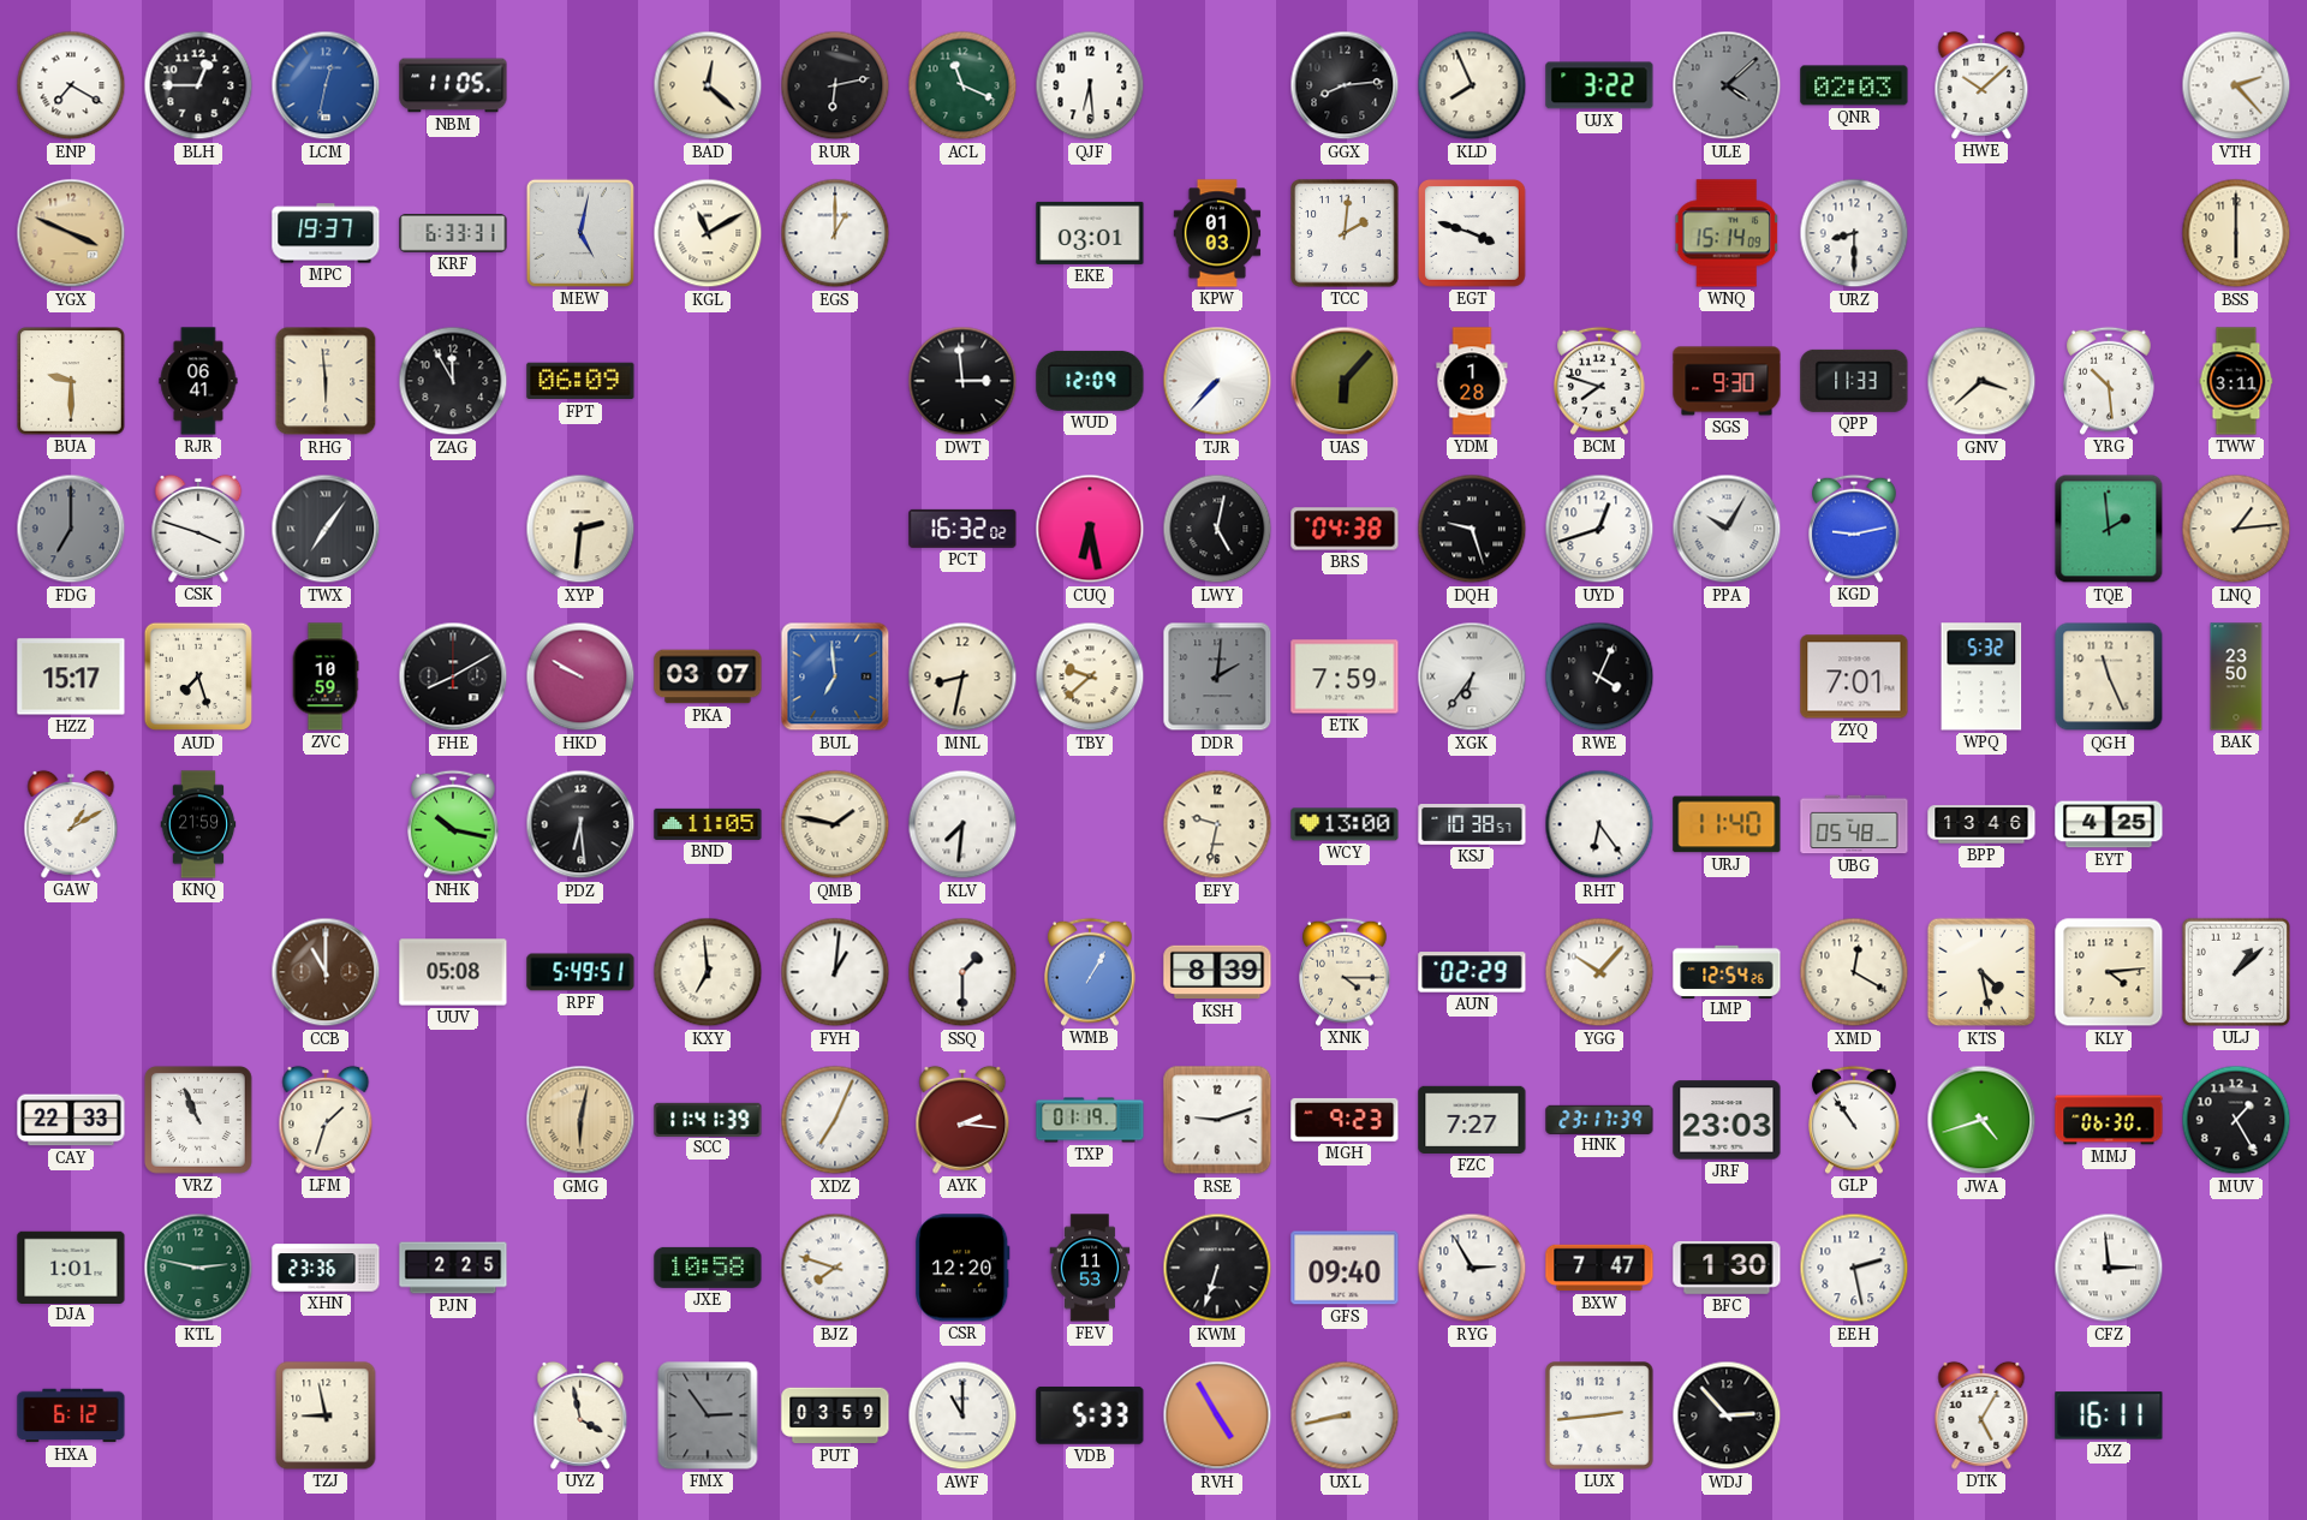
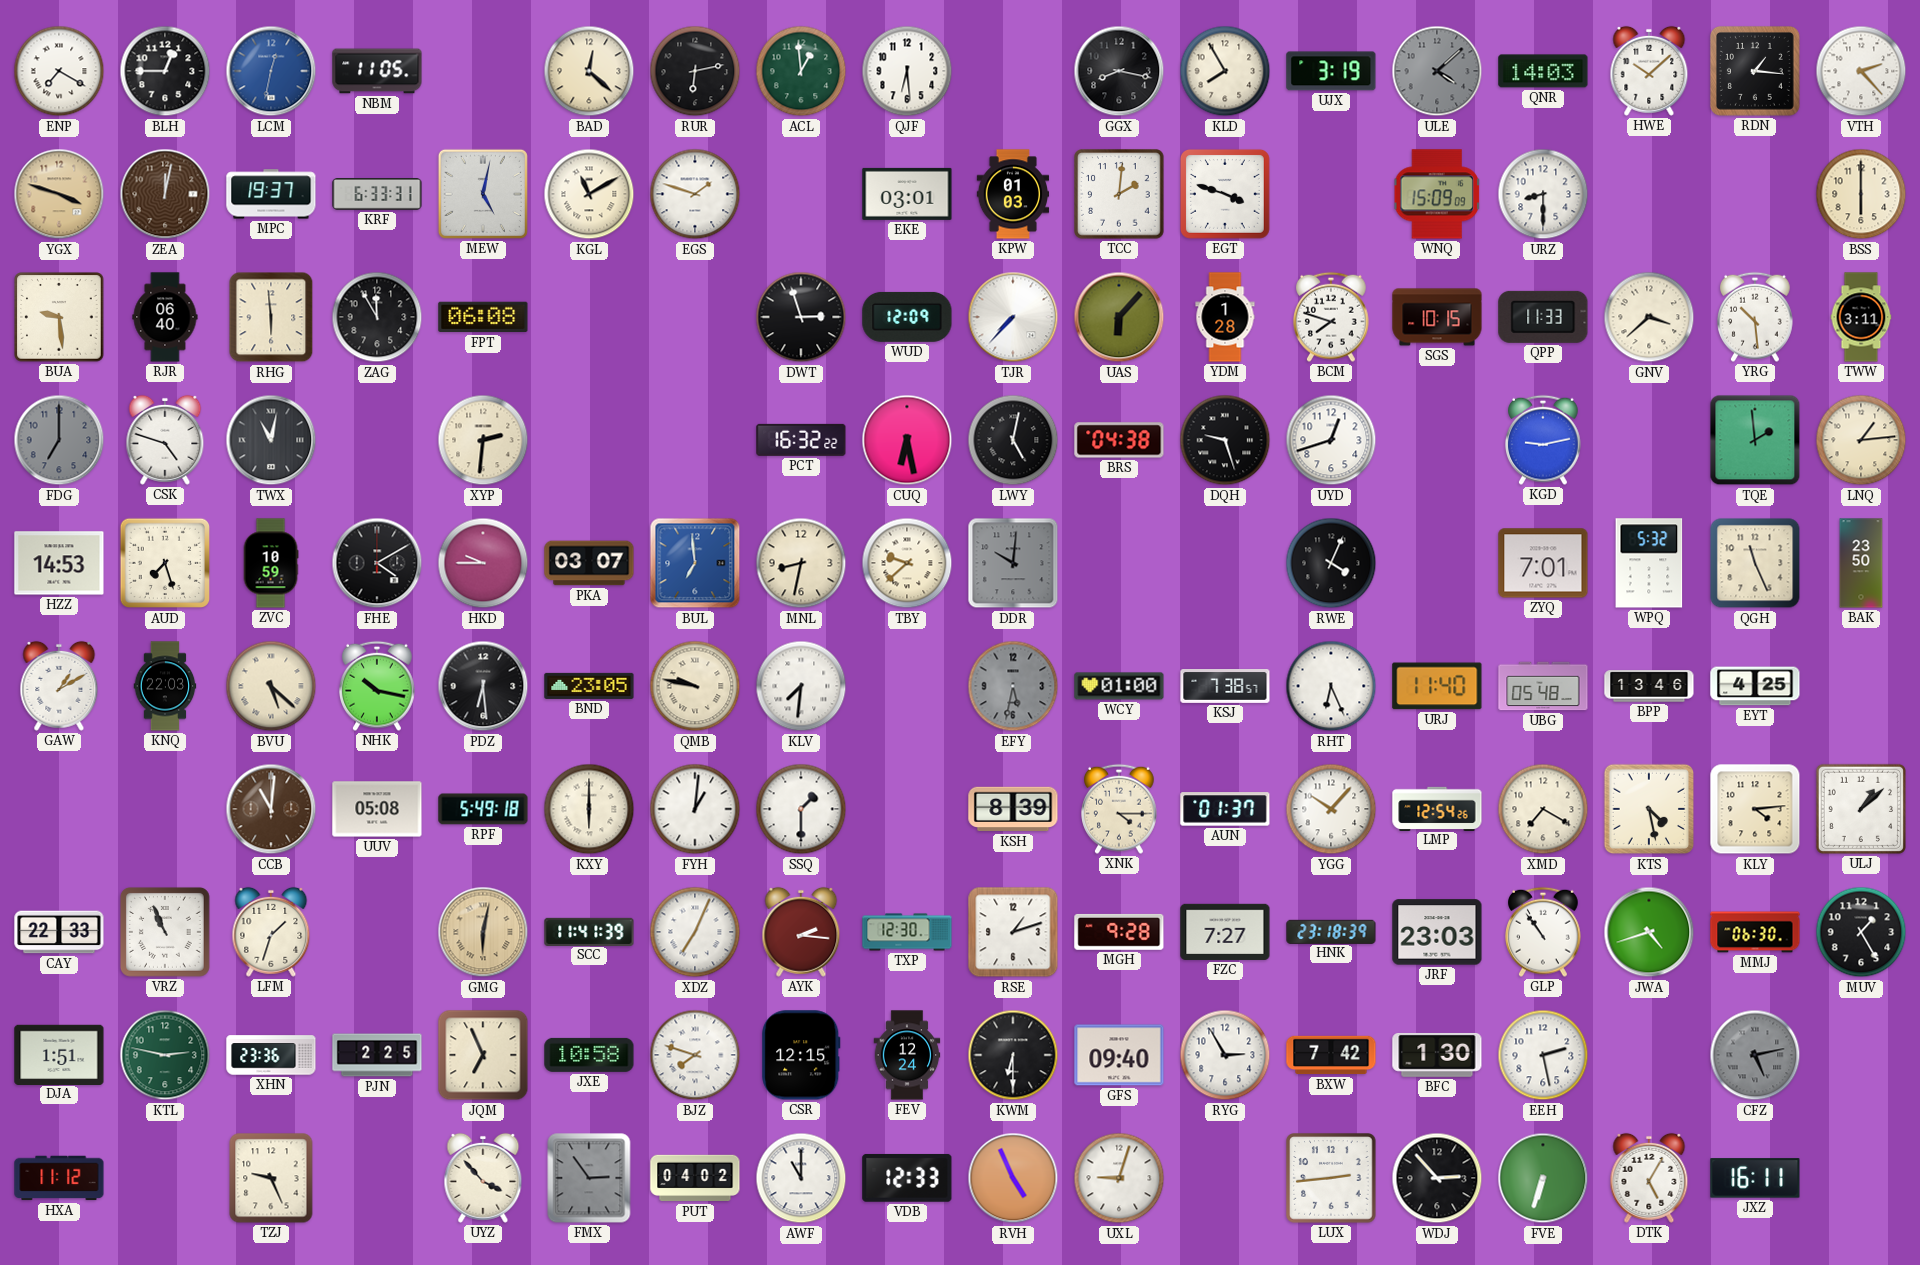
ACL: 11:19 -> 12:59
GGX: 8:14 -> 8:17
KLD: 7:56 -> 7:55
UJX: 3:22 -> 3:19
QNR: 02:03 -> 14:03
RDN: none -> 1:16
YGX: 3:49 -> 3:48
ZEA: none -> 12:02
EGS: 1:00 -> 1:48
WNQ: 15:14 -> 15:09
BUA: 9:30 -> 9:29
RJR: 06:41 -> 06:40
FPT: 06:09 -> 06:08
DWT: 2:59 -> 2:57
SGS: 9:30 -> 10:15
CSK: 3:48 -> 4:48
TWX: 7:06 -> 11:02
PCT: 16:32:02 -> 16:32:22
PPA: 10:05 -> none
HZZ: 15:17 -> 14:53
FHE: 8:10 -> 4:10
HKD: 9:50 -> 9:45
DDR: 2:01 -> 10:01
ETK: 7:59 -> none
XGK: 6:36 -> none
KNQ: 21:59 -> 22:03
BVU: none -> 5:22
BND: 11:05 -> 23:05
QMB: 1:47 -> 9:47
EFY: 9:32 -> 5:32
EFY dial: cream -> grey
WCY: 13:00 -> 01:00
KSJ: 10:38 -> 7:38
RHT: 6:24 -> 6:26
CCB: 11:00 -> 11:01
RPF: 5:49:51 -> 5:49:18
KXY: 6:59 -> 6:00
WMB: 1:05 -> none
AUN: 02:29 -> 01:37
XMD: 12:20 -> 7:20
TXP: 01:19 -> 12:30
RSE: 9:12 -> 1:12
MGH: 9:23 -> 9:28
HNK: 23:17 -> 23:18
DJA: 1:01 -> 1:51
JQM: none -> 6:56
CSR: 12:20 -> 12:15
FEV: 11:53 -> 12:24
KWM: 6:33 -> 6:30
BXW: 7:47 -> 7:42
CFZ: 2:59 -> 5:13
CFZ dial: white -> grey
HXA: 6:12 -> 11:12
TZJ: 8:58 -> 9:26
UYZ: 3:58 -> 3:53
PUT: 03:59 -> 04:02
VDB: 5:33 -> 12:33
RVH: 4:55 -> 4:56
UXL: 8:43 -> 9:03
FVE: none -> 6:33
